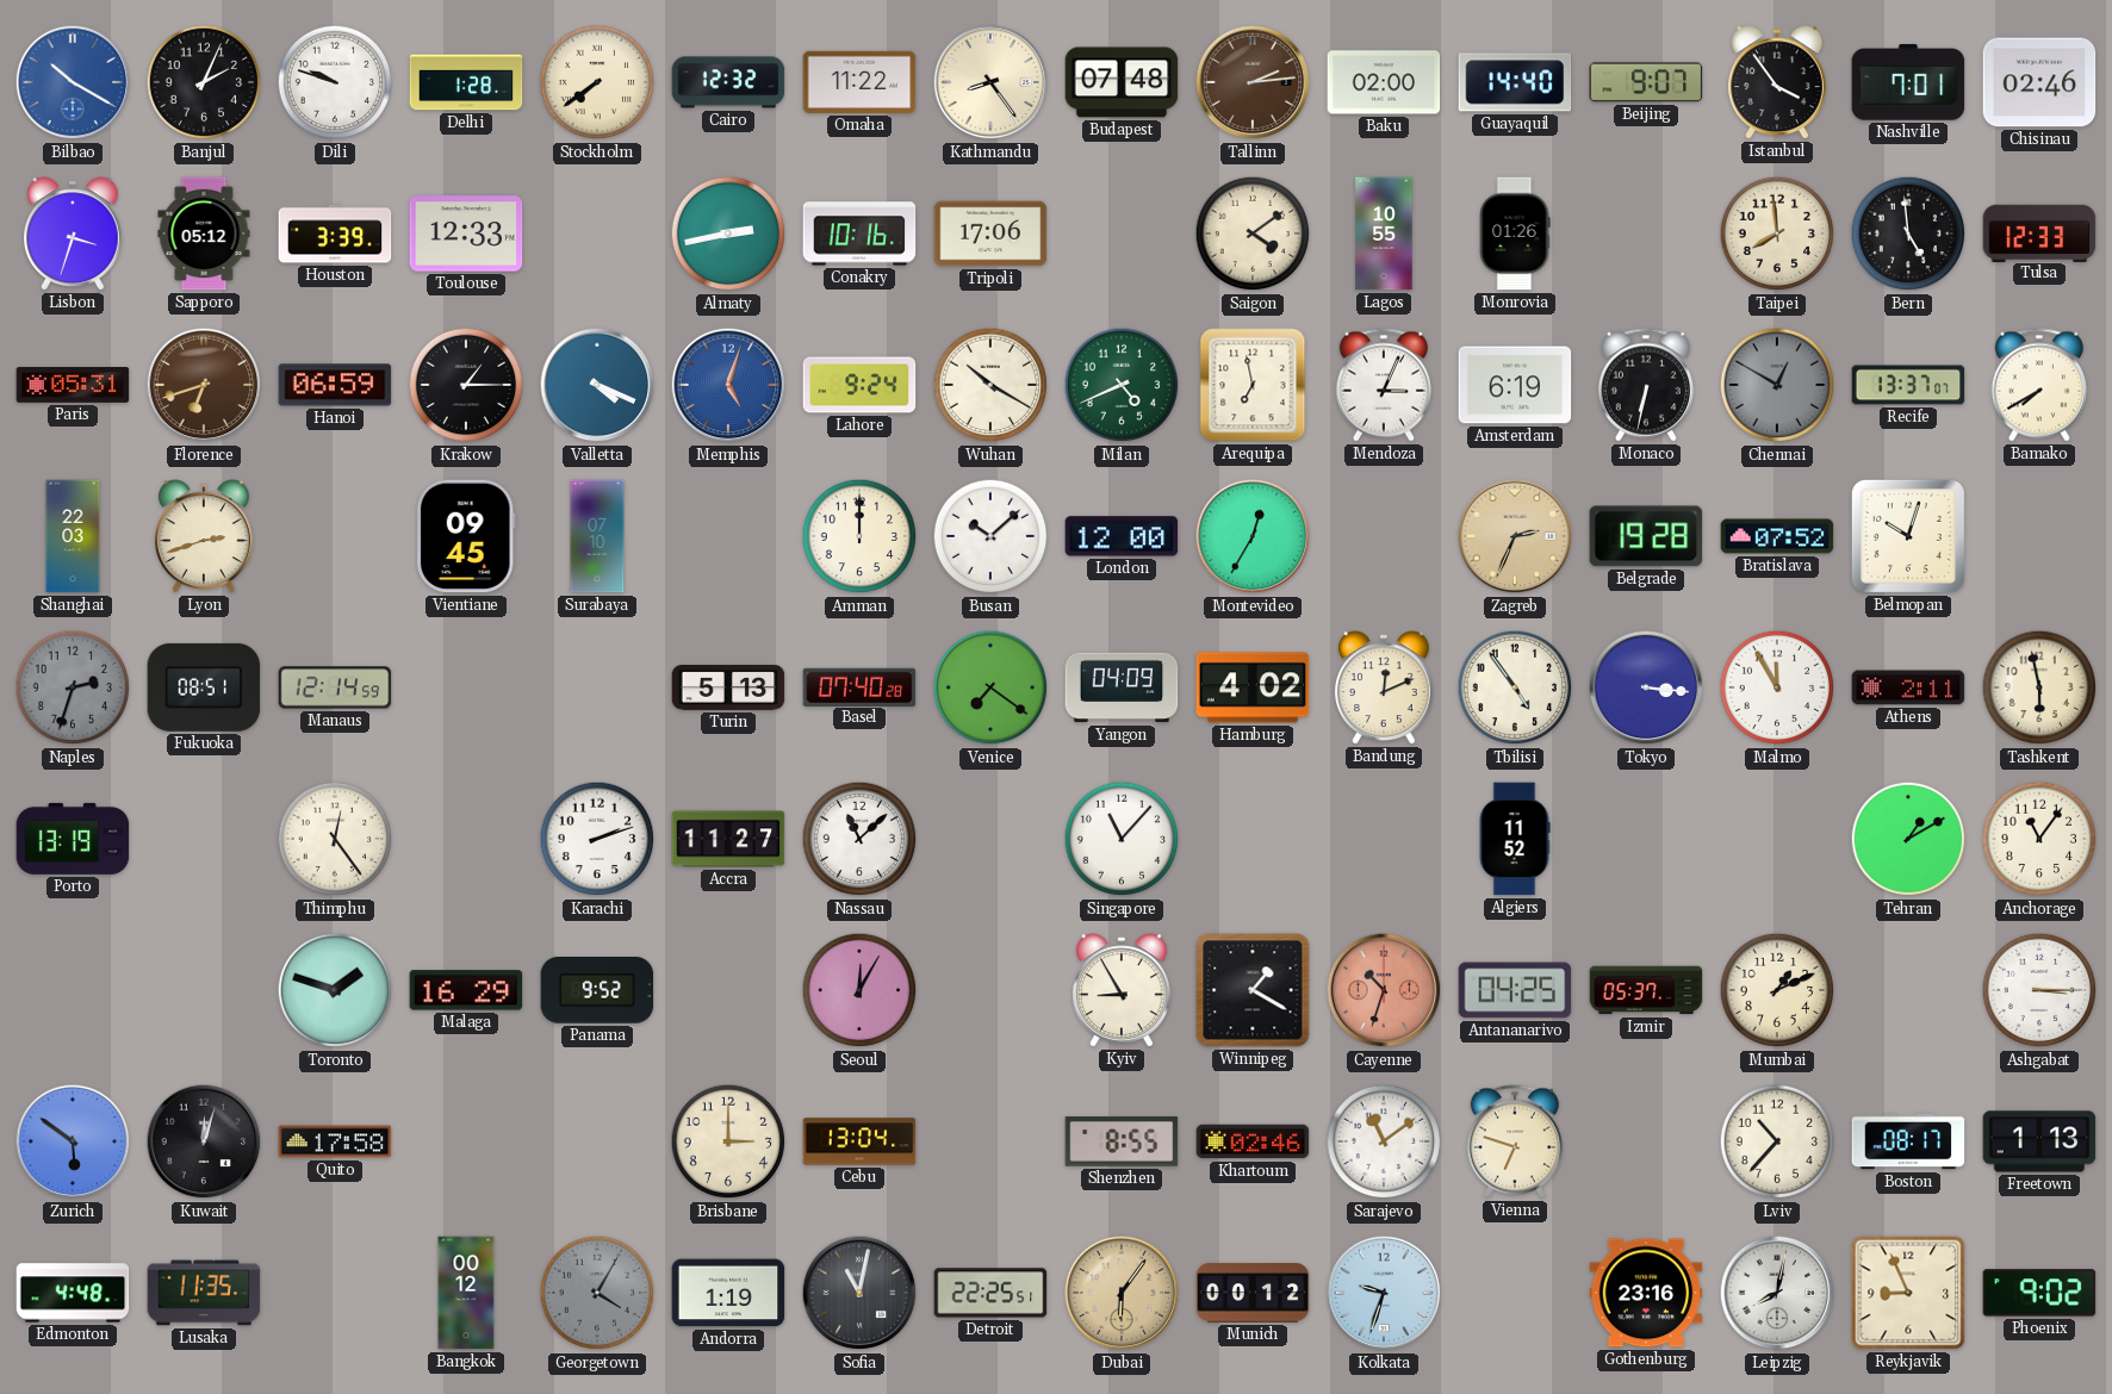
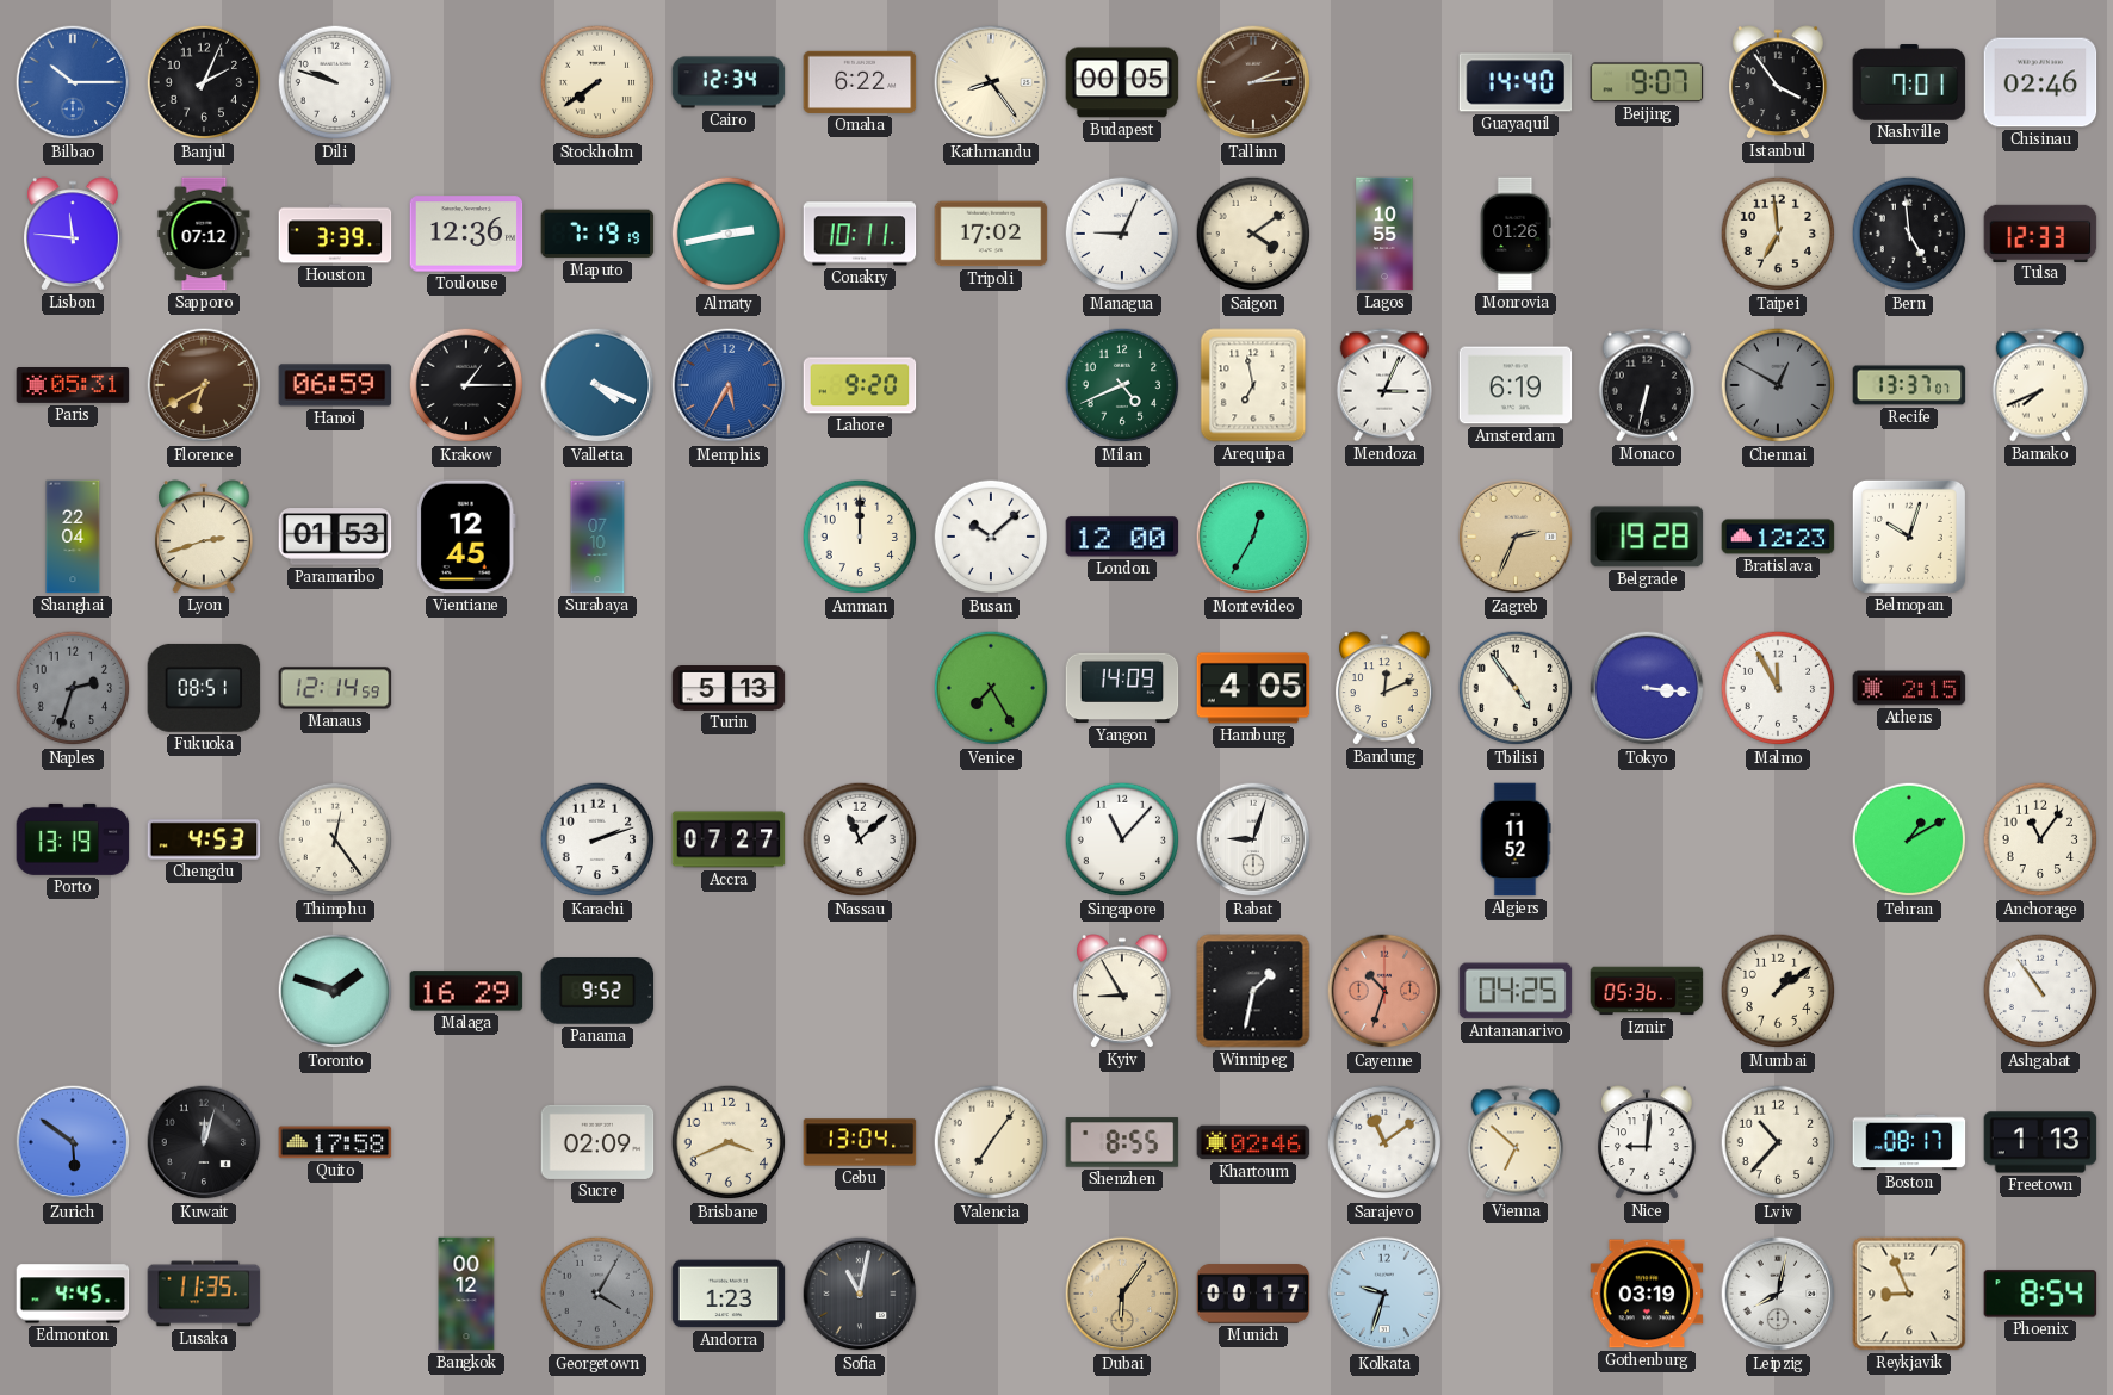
Bilbao: 10:20 -> 10:15
Delhi: 1:28 -> none
Cairo: 12:32 -> 12:34
Omaha: 11:22 -> 6:22
Budapest: 07:48 -> 00:05
Baku: 02:00 -> none
Lisbon: 3:33 -> 11:46
Sapporo: 05:12 -> 07:12
Toulouse: 12:33 -> 12:36
Maputo: none -> 7:19
Conakry: 10:16 -> 10:11
Tripoli: 17:06 -> 17:02
Managua: none -> 9:04
Taipei: 7:59 -> 6:59
Florence: 6:42 -> 6:40
Memphis: 5:03 -> 5:35
Lahore: 9:24 -> 9:20
Wuhan: 10:20 -> none
Bamako: 7:40 -> 7:41
Shanghai: 22:03 -> 22:04
Paramaribo: none -> 01:53
Vientiane: 09:45 -> 12:45
Bratislava: 07:52 -> 12:23
Basel: 07:40 -> none
Venice: 7:21 -> 7:25
Yangon: 04:09 -> 14:09
Hamburg: 4:02 -> 4:05
Athens: 2:11 -> 2:15
Tashkent: 5:58 -> none
Chengdu: none -> 4:53
Accra: 11:27 -> 07:27
Rabat: none -> 9:03
Seoul: 12:05 -> none
Winnipeg: 1:20 -> 1:32
Izmir: 05:37 -> 05:36
Mumbai: 1:11 -> 1:09
Ashgabat: 3:15 -> 10:54
Sucre: none -> 02:09
Brisbane: 3:00 -> 3:41
Valencia: none -> 7:06
Vienna: 6:48 -> 6:52
Nice: none -> 9:01
Edmonton: 4:48 -> 4:45
Andorra: 1:19 -> 1:23
Detroit: 22:25 -> none
Munich: 00:12 -> 00:17
Gothenburg: 23:16 -> 03:19
Phoenix: 9:02 -> 8:54
